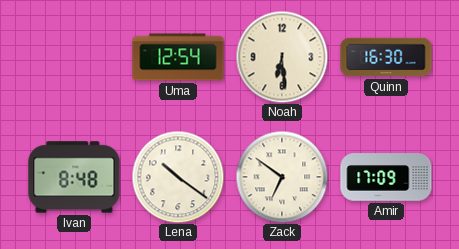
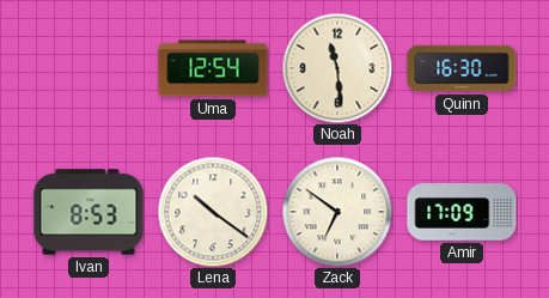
Noah: 6:29 -> 11:29
Ivan: 8:48 -> 8:53
